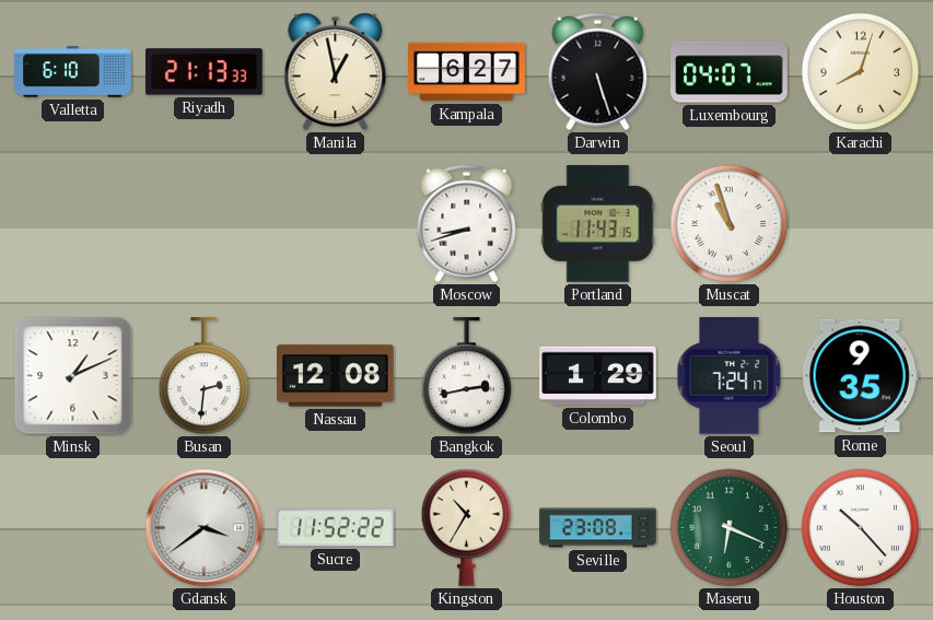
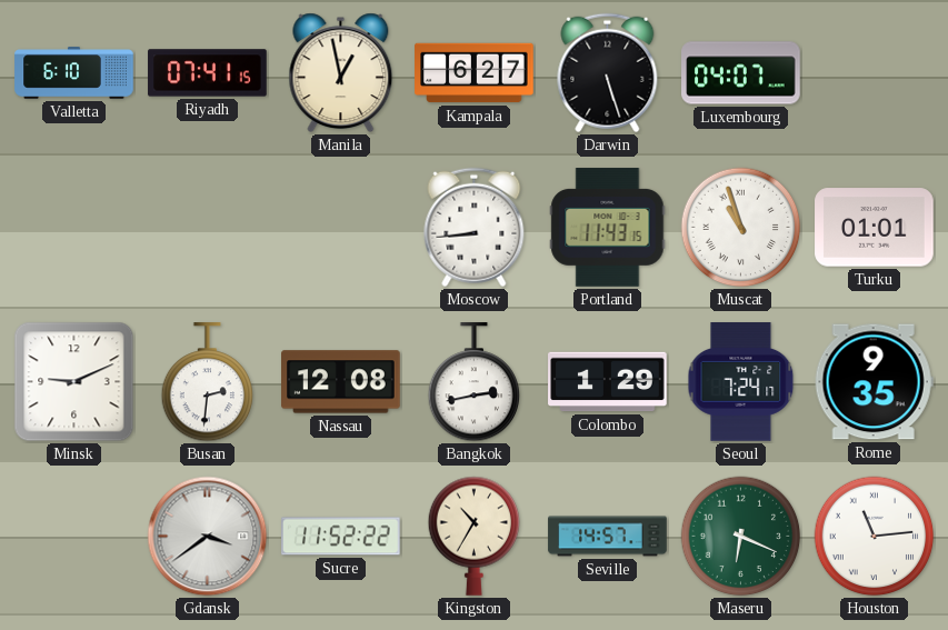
Riyadh: 21:13 -> 07:41
Karachi: 8:03 -> none
Moscow: 8:42 -> 8:44
Turku: none -> 01:01
Minsk: 1:11 -> 9:11
Seville: 23:08 -> 14:57
Houston: 10:23 -> 11:14
